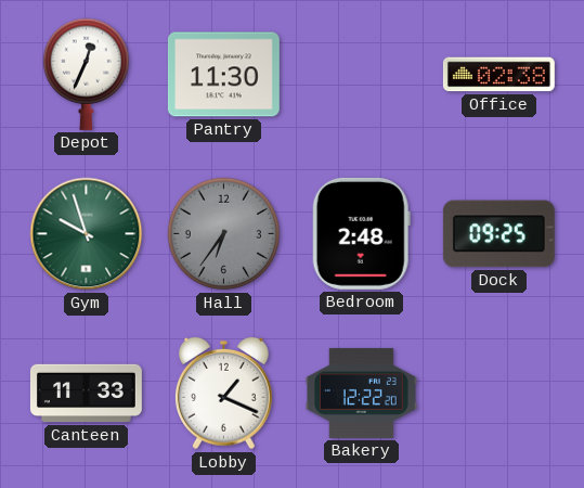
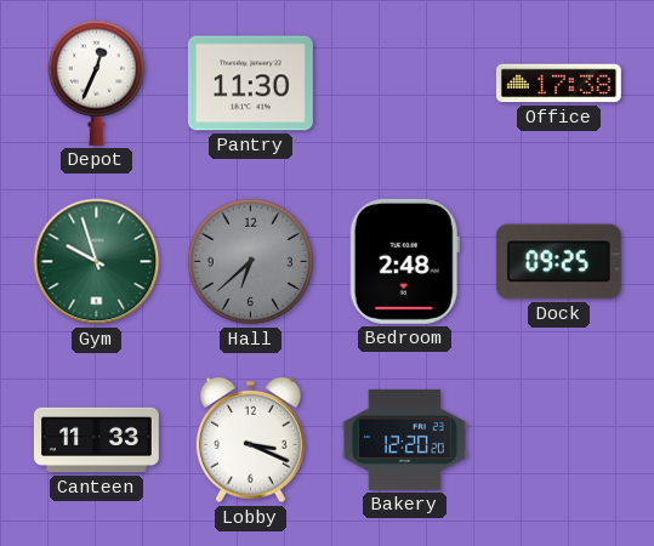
Office: 02:38 -> 17:38
Hall: 6:36 -> 6:38
Lobby: 1:19 -> 3:19
Bakery: 12:22 -> 12:20
